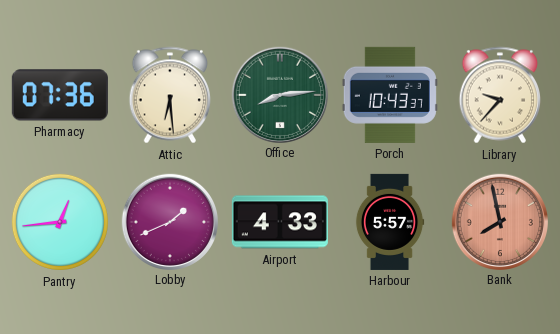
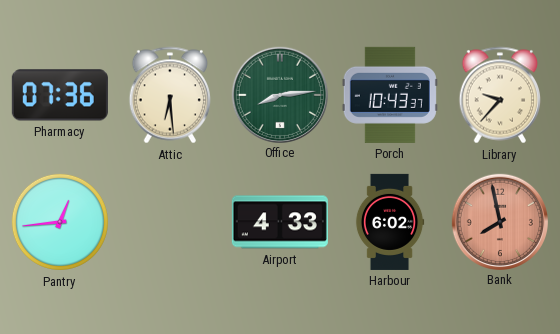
Lobby: 1:41 -> none
Harbour: 5:57 -> 6:02
